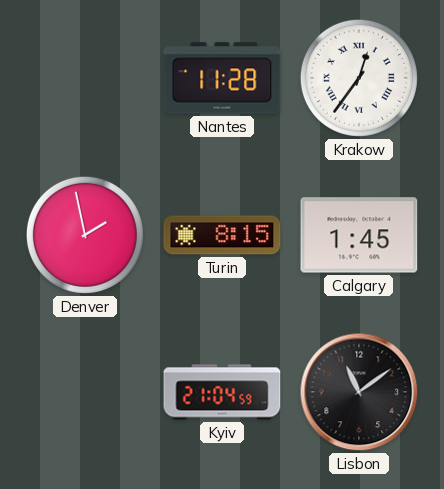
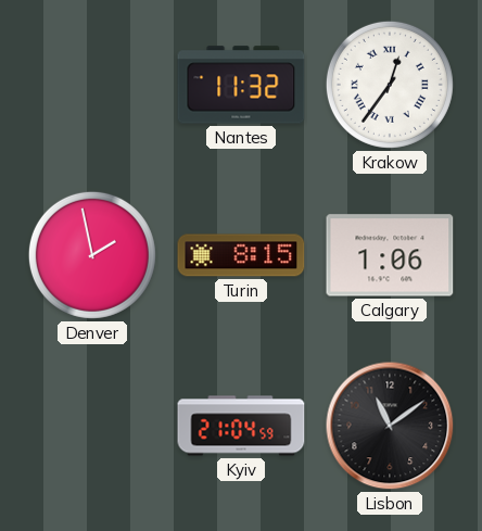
Nantes: 11:28 -> 11:32
Calgary: 1:45 -> 1:06
